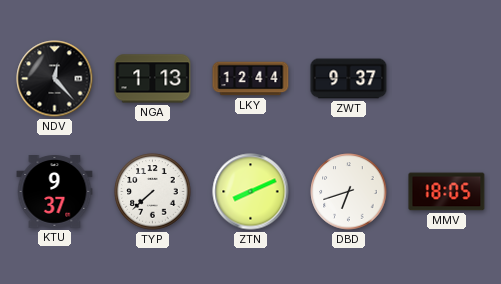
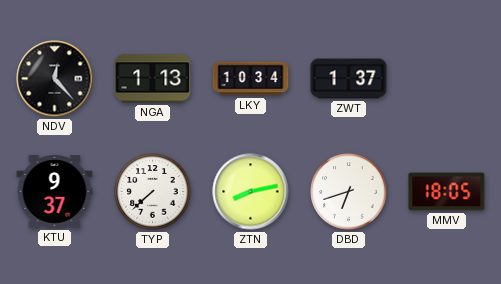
LKY: 12:44 -> 10:34
ZWT: 9:37 -> 1:37
ZTN: 8:11 -> 8:13
